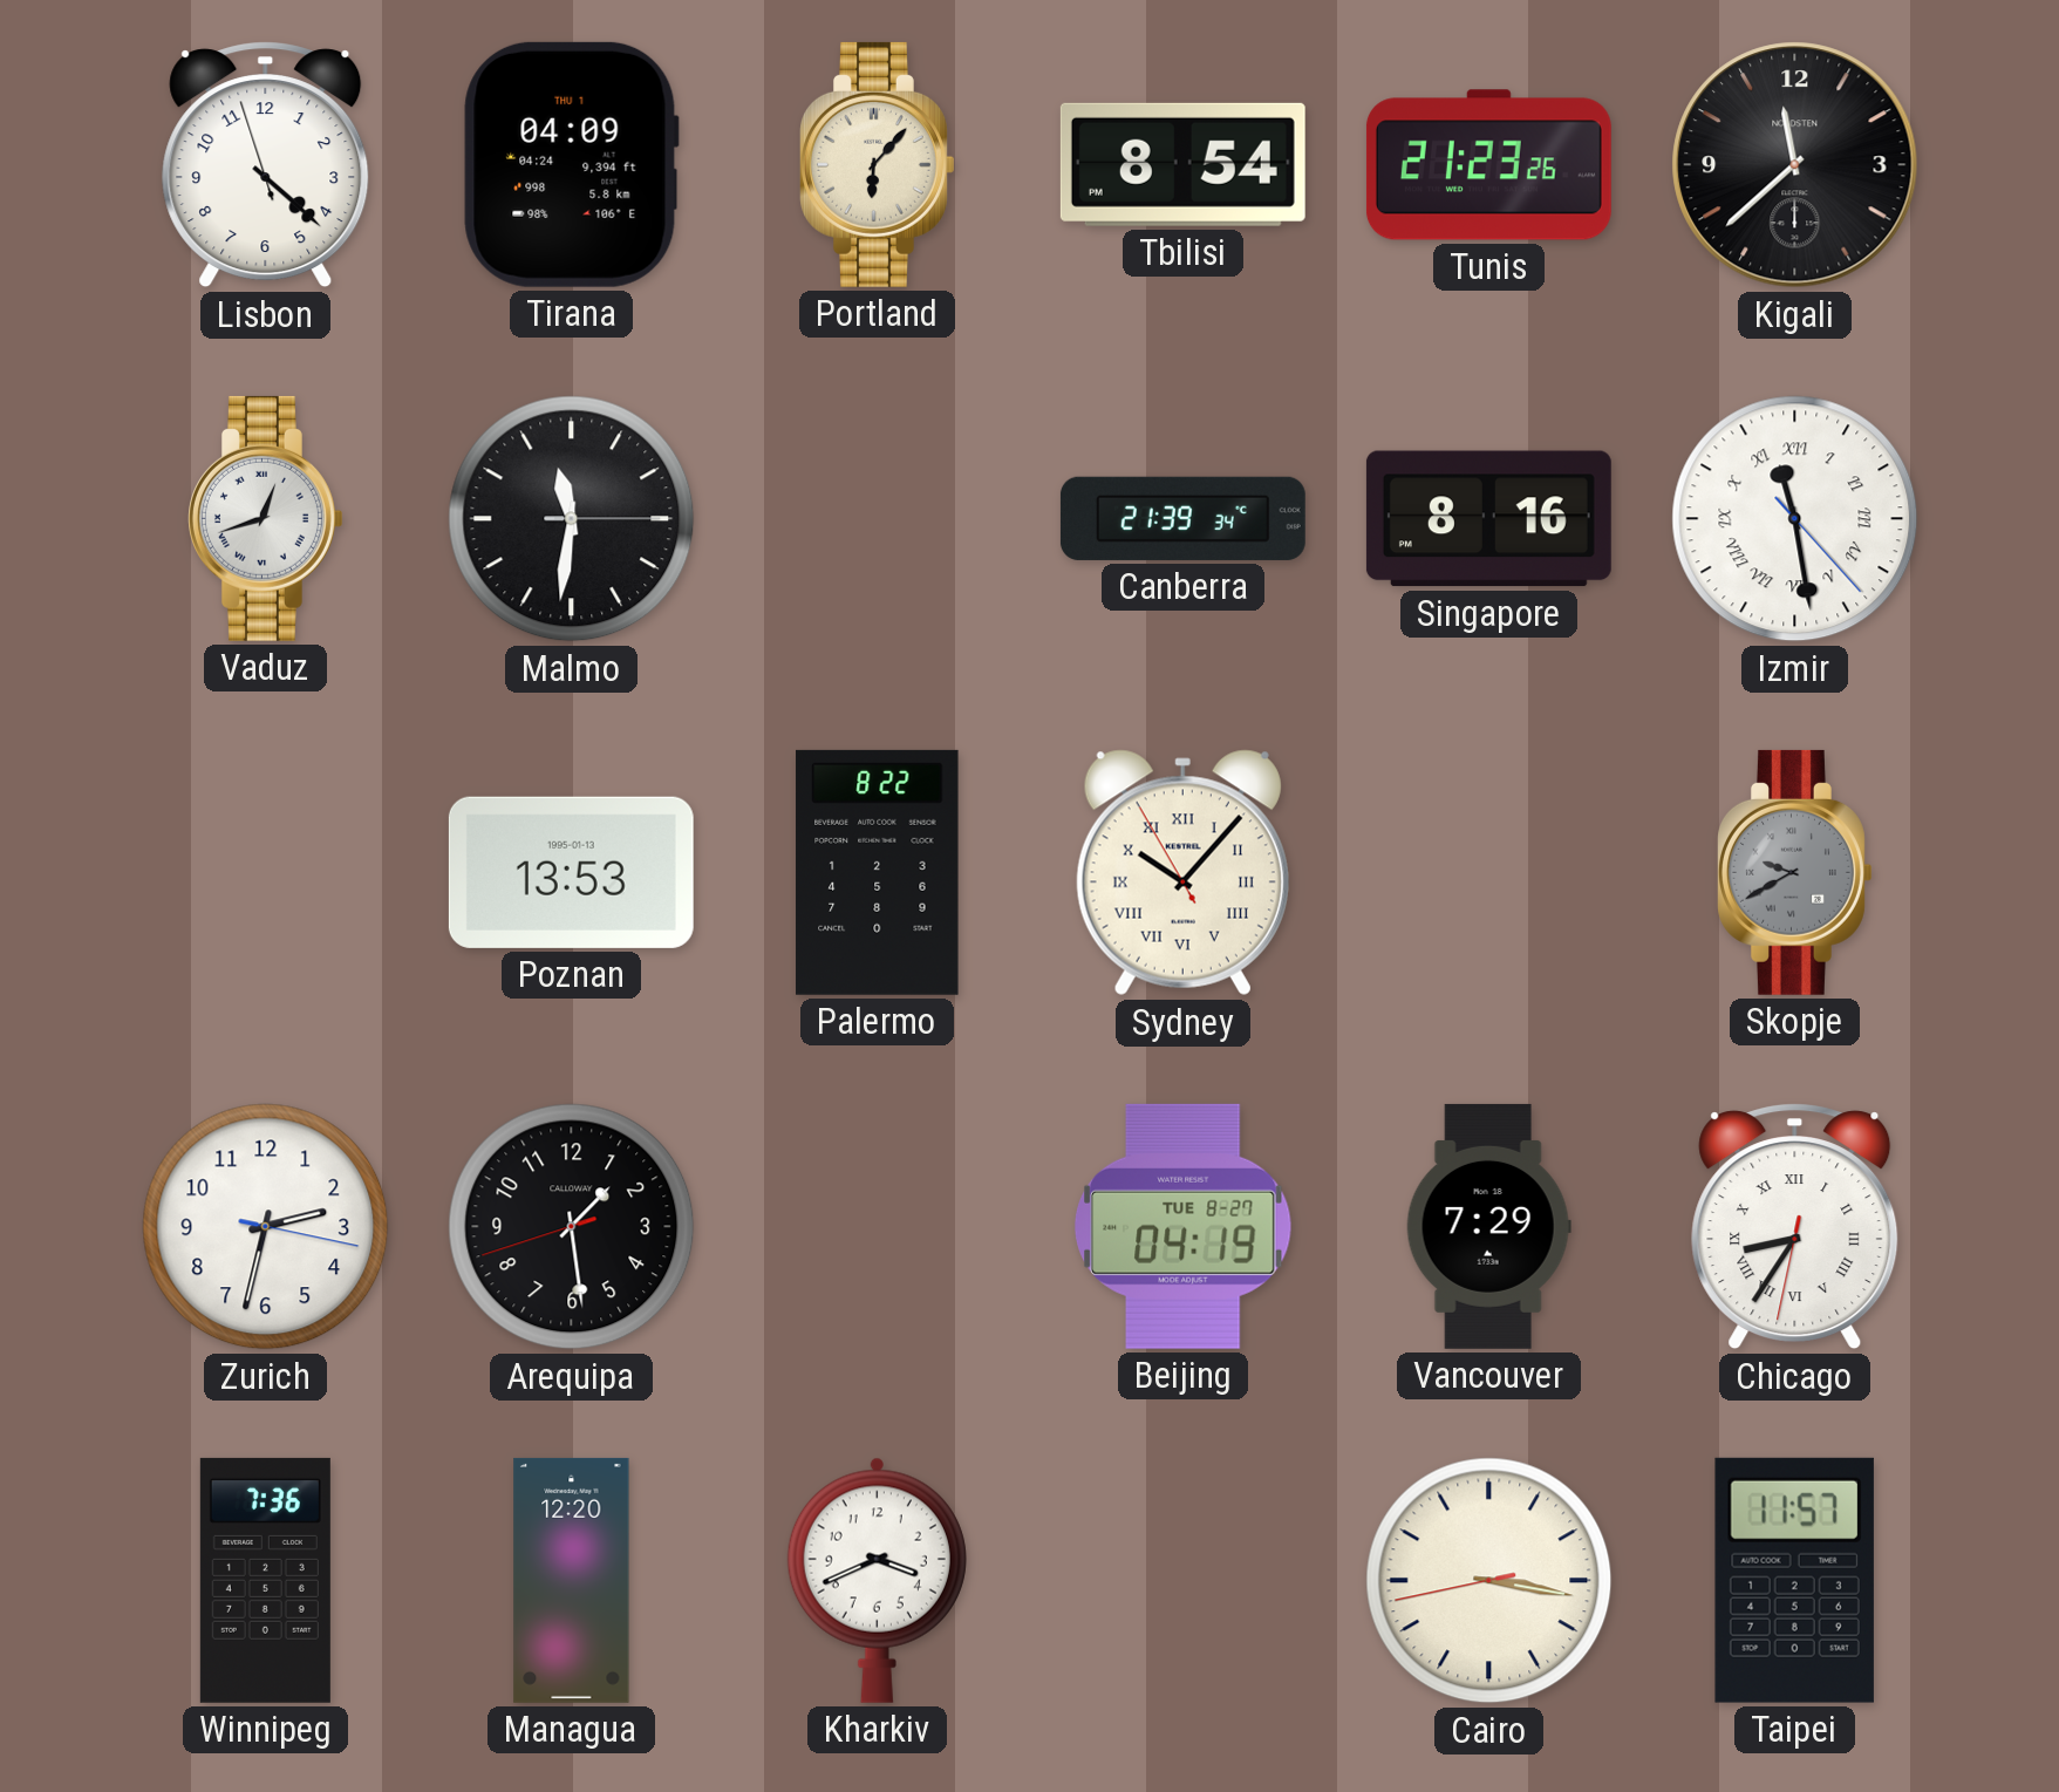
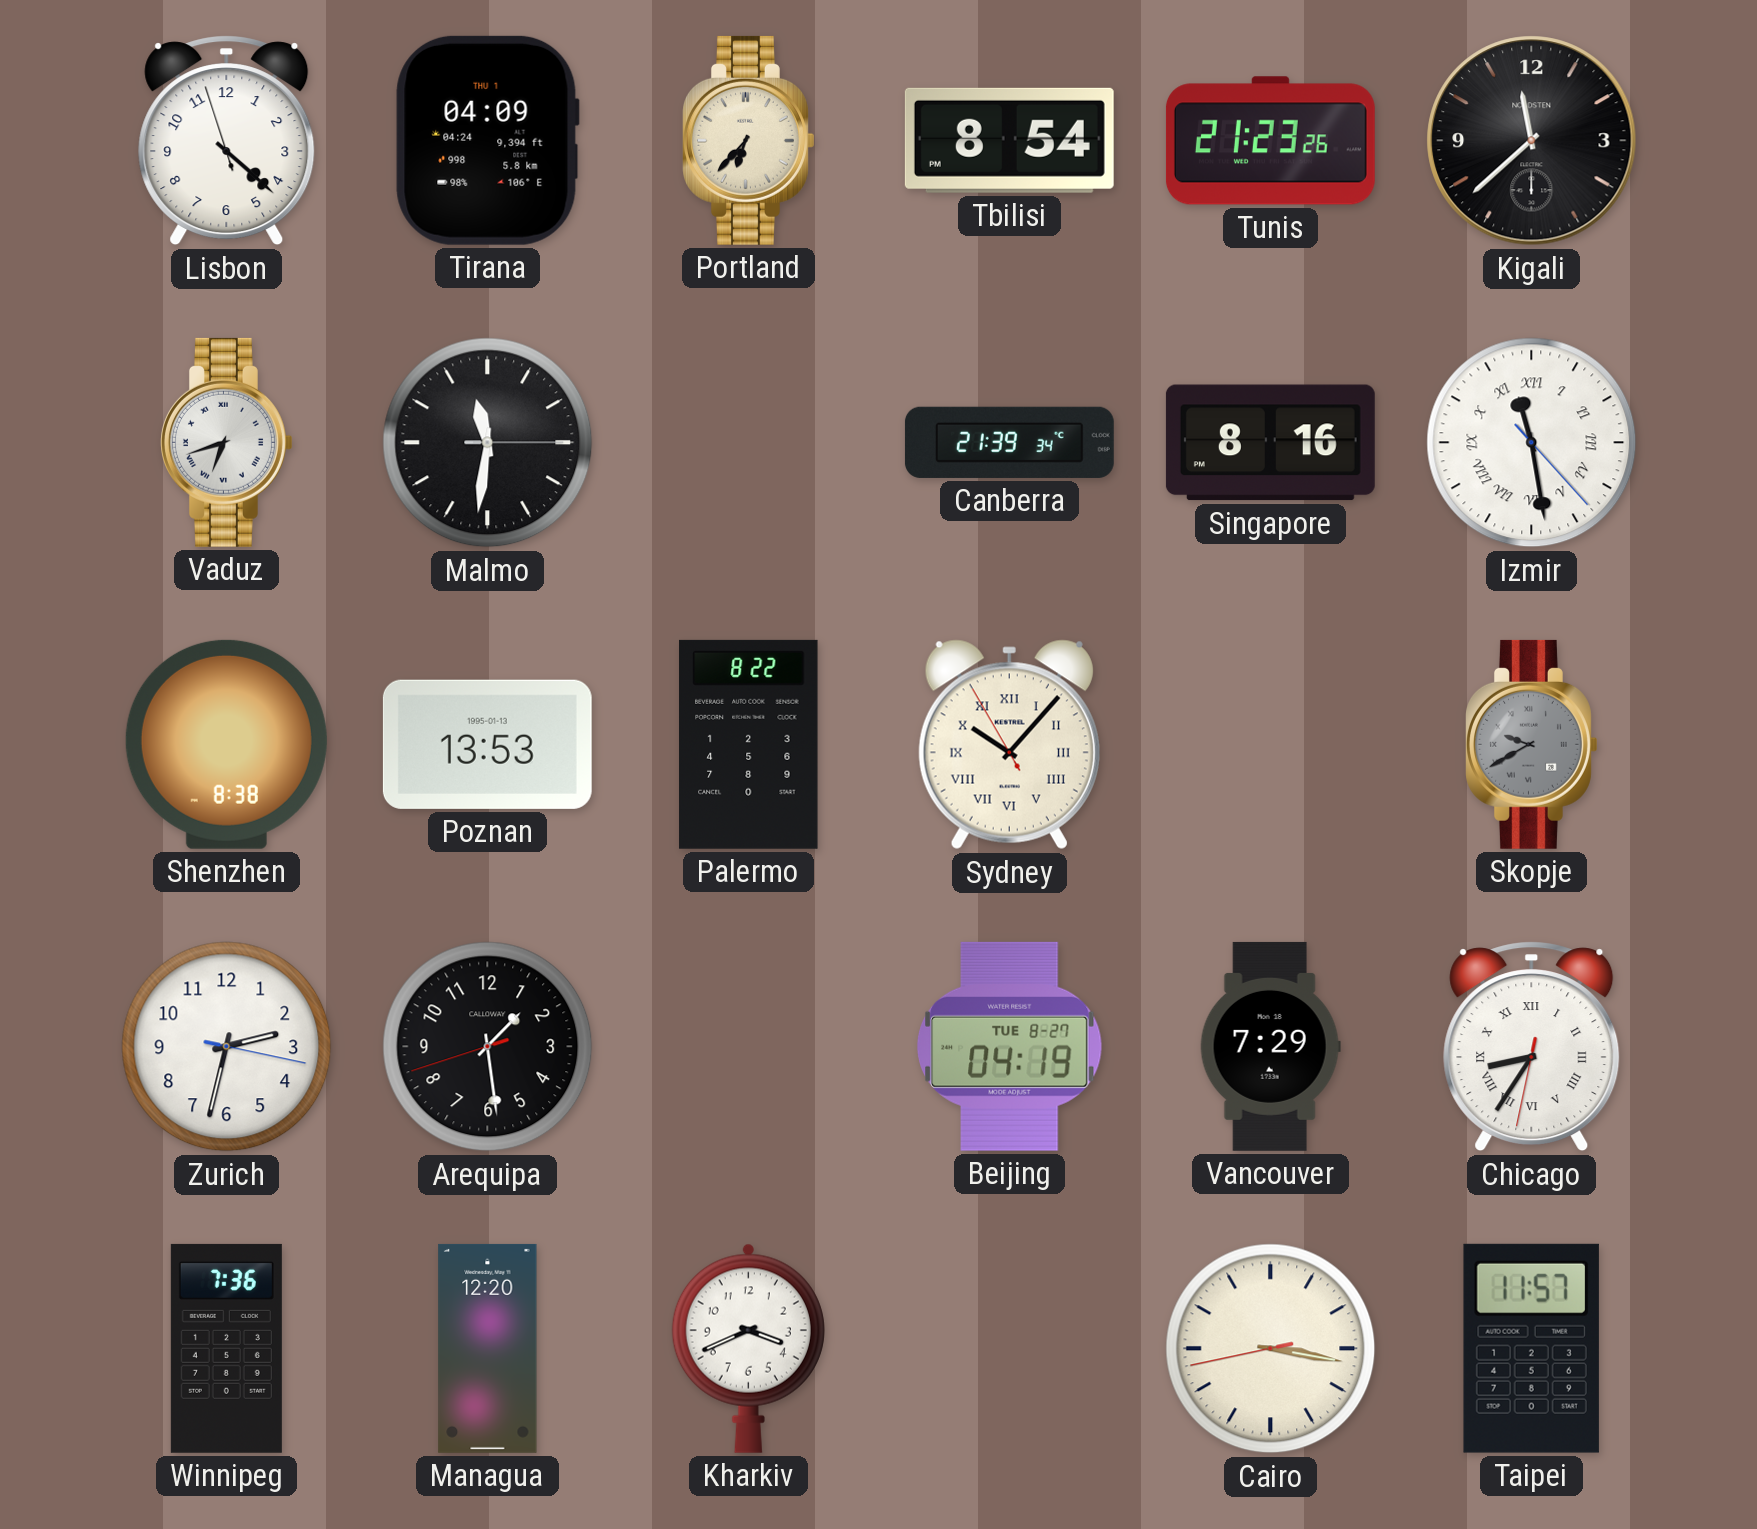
Portland: 6:07 -> 6:37
Vaduz: 12:42 -> 6:42
Shenzhen: none -> 8:38
